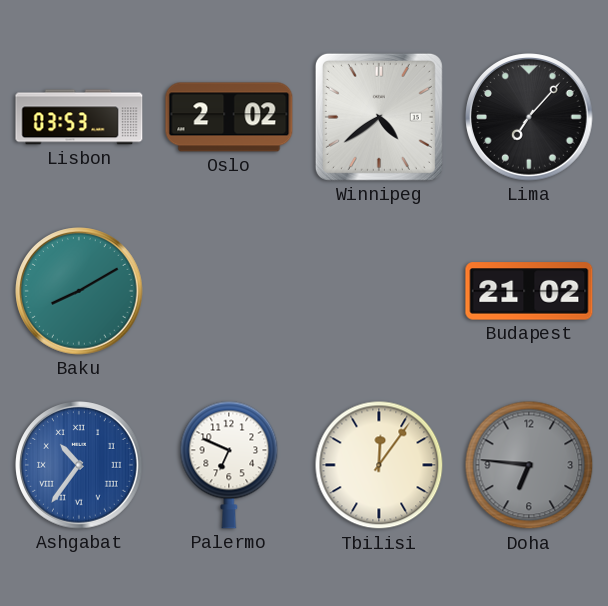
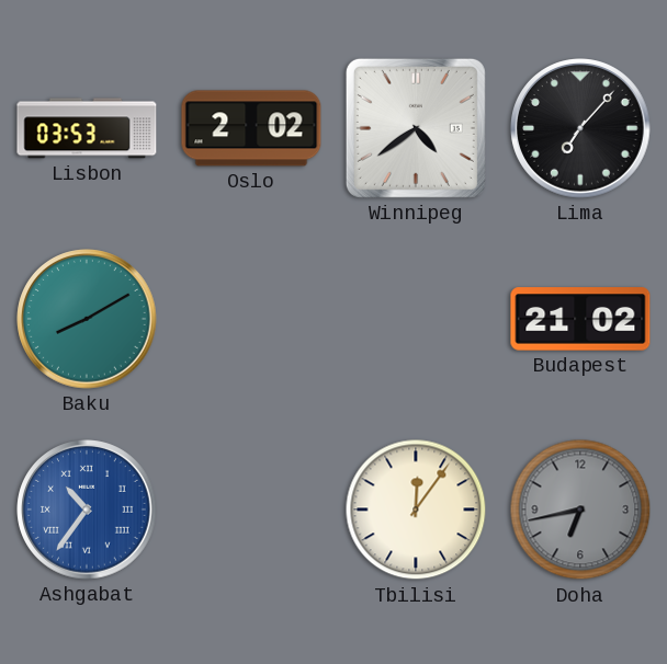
Palermo: 6:49 -> none
Doha: 6:46 -> 6:43
